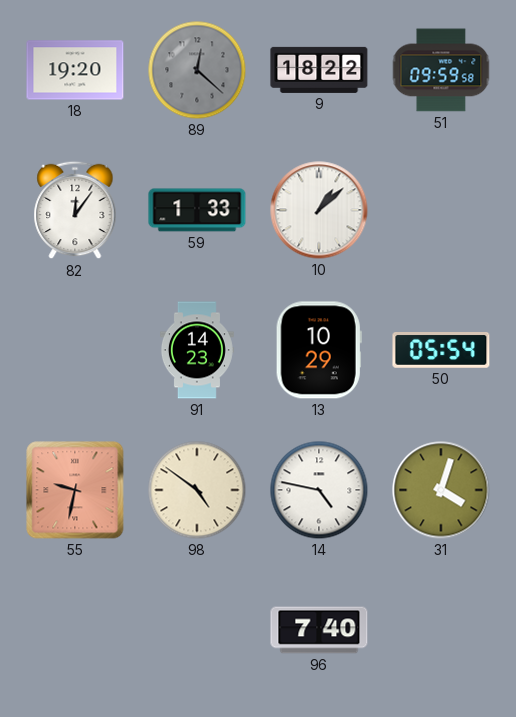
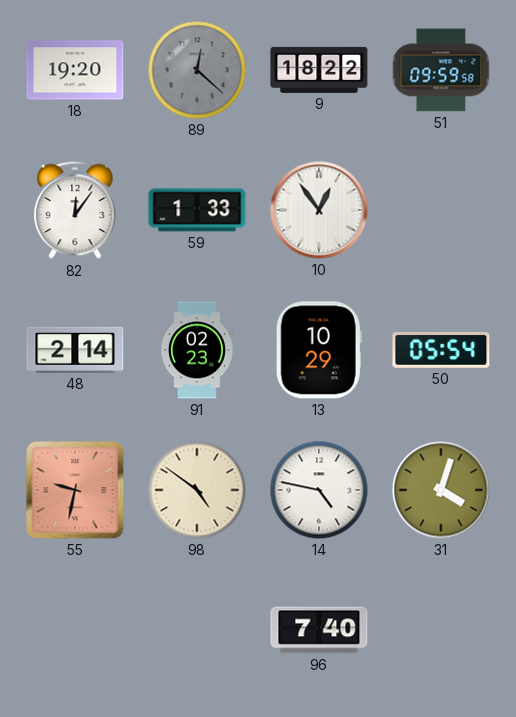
10: 1:08 -> 12:54
48: none -> 2:14
91: 14:23 -> 02:23
